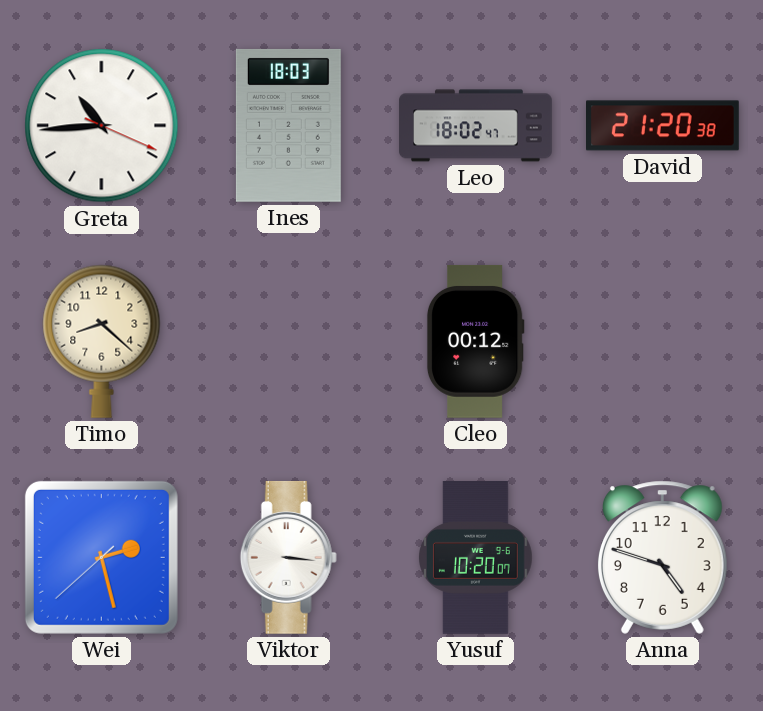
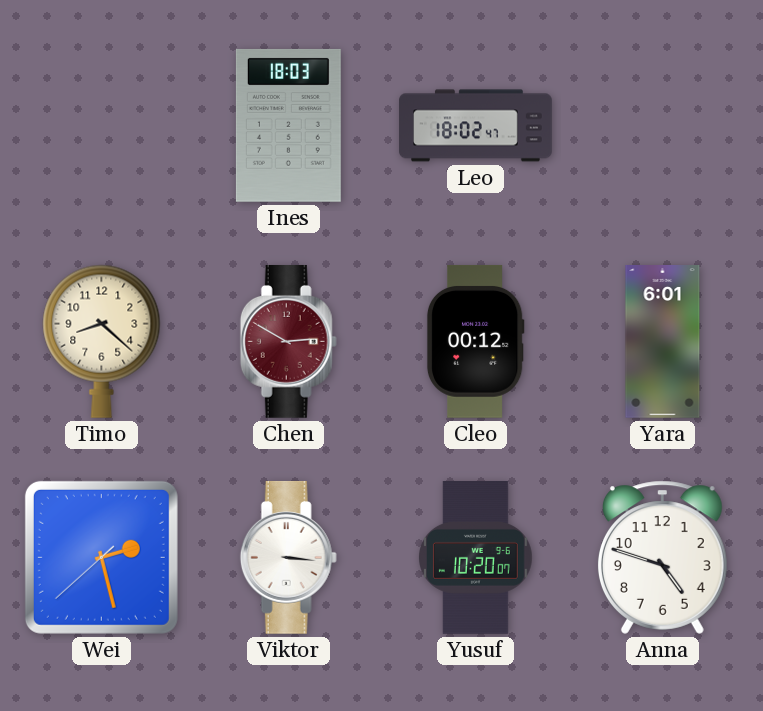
Greta: 10:44 -> none
David: 21:20 -> none
Chen: none -> 2:50
Yara: none -> 6:01
